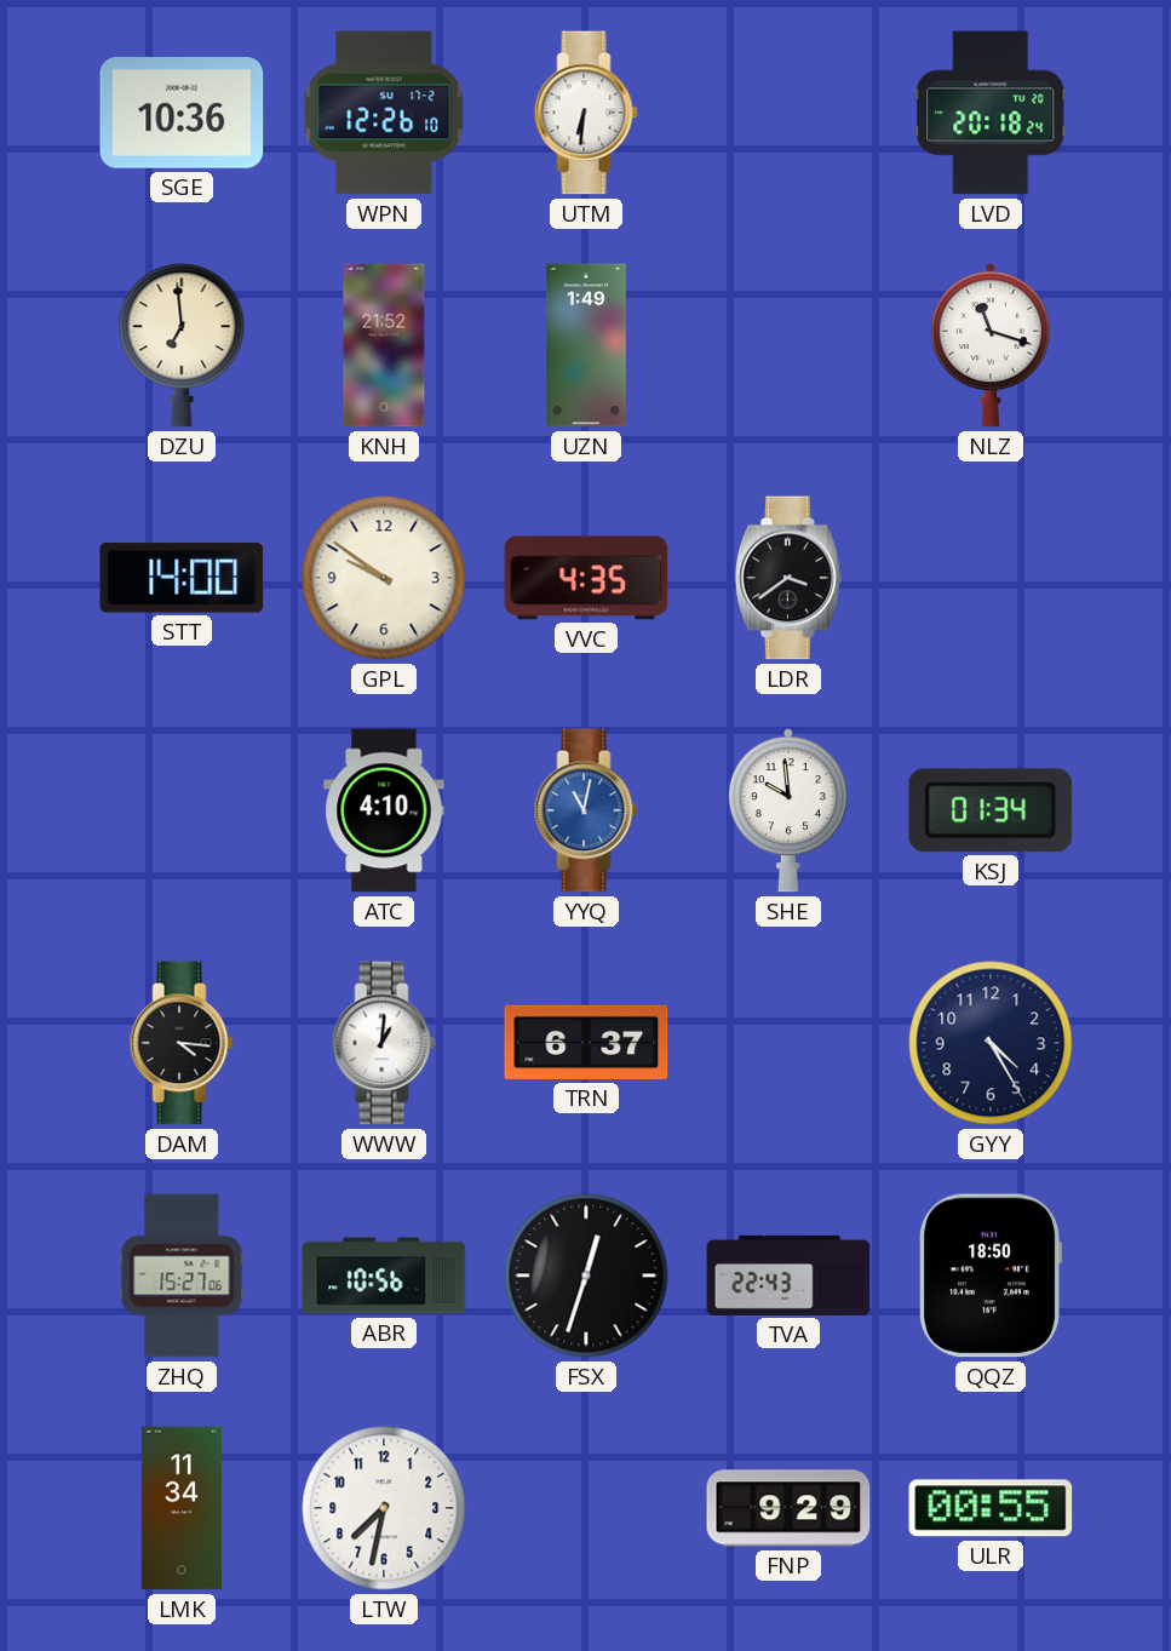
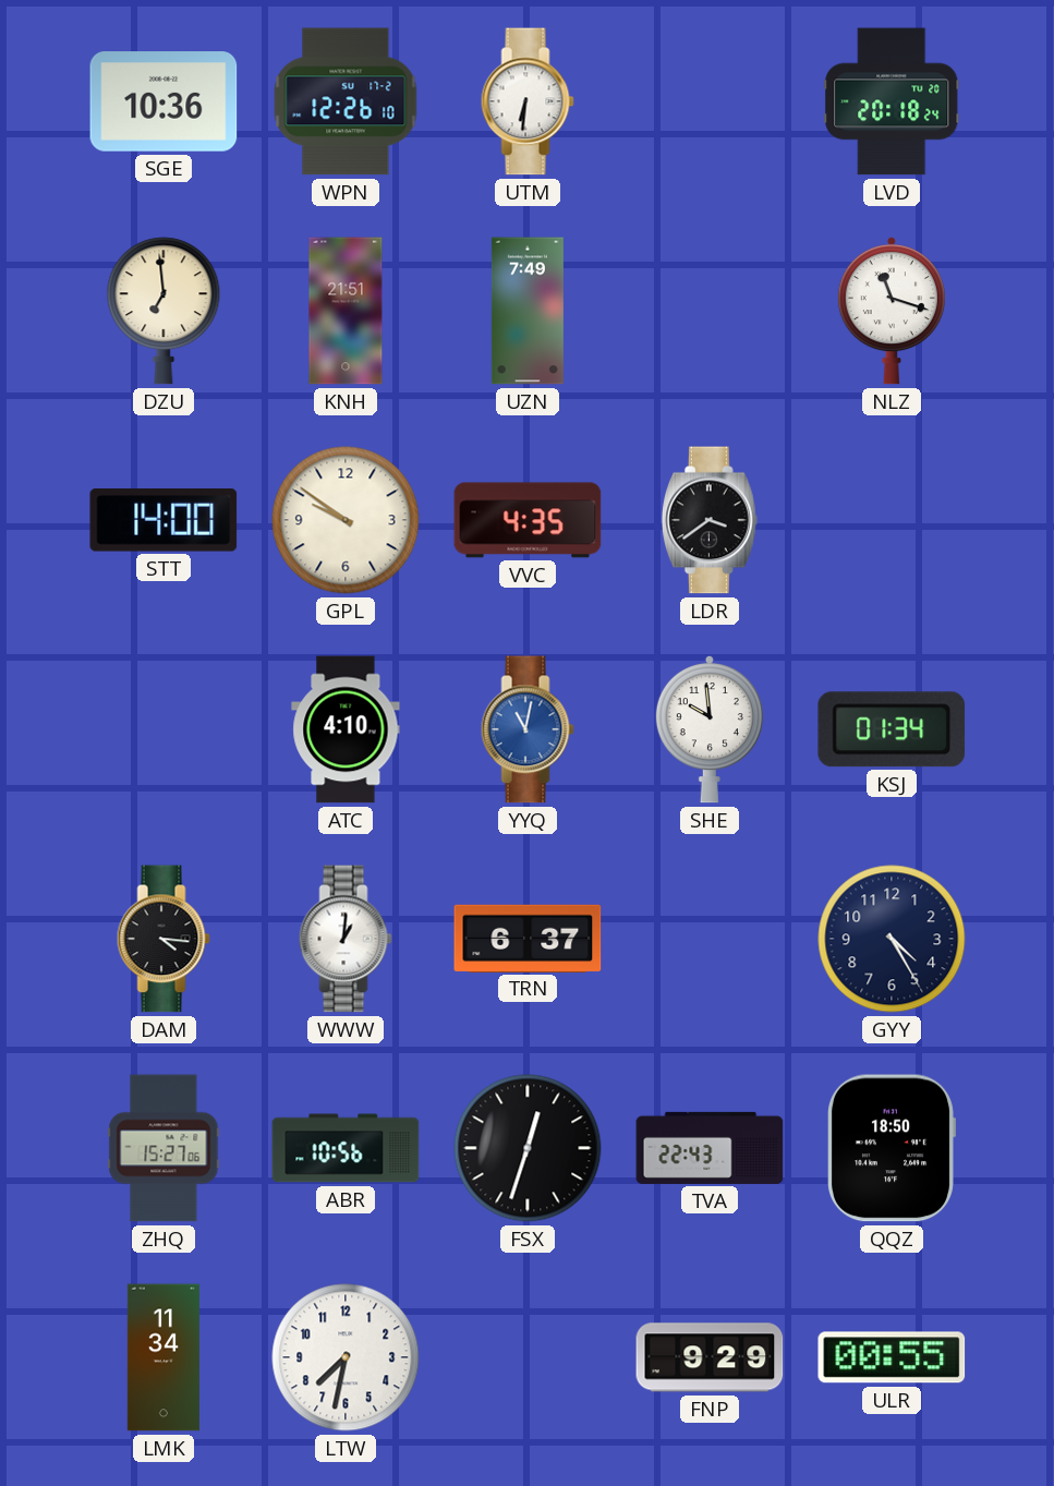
KNH: 21:52 -> 21:51
UZN: 1:49 -> 7:49
